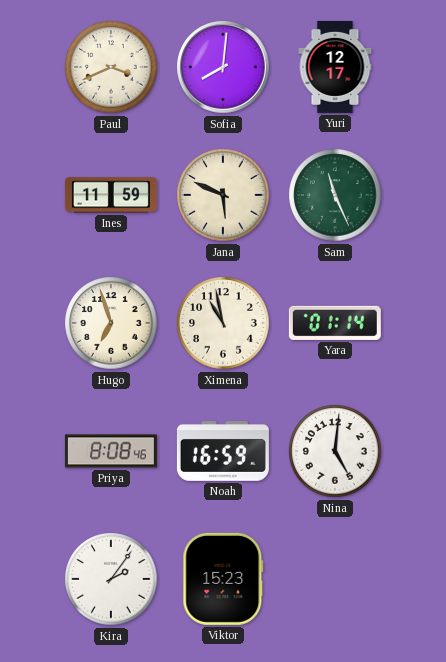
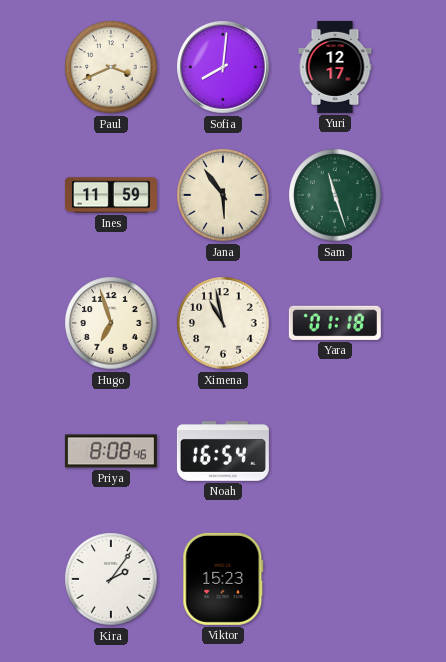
Jana: 5:49 -> 5:54
Sam: 11:26 -> 11:27
Yara: 01:14 -> 01:18
Noah: 16:59 -> 16:54
Nina: 5:01 -> none
